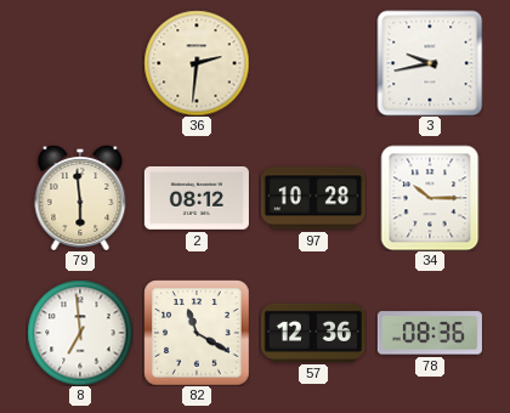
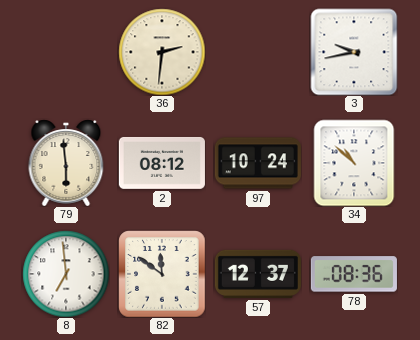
97: 10:28 -> 10:24
34: 10:15 -> 10:52
82: 11:20 -> 11:51
57: 12:36 -> 12:37
